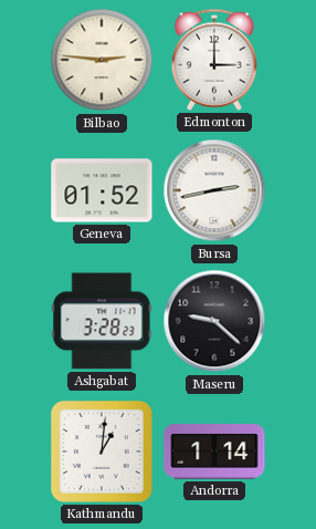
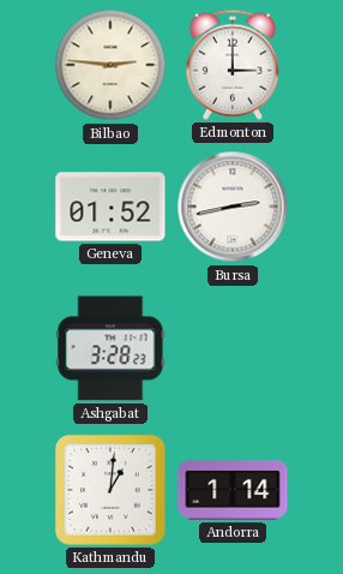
Maseru: 9:22 -> none
